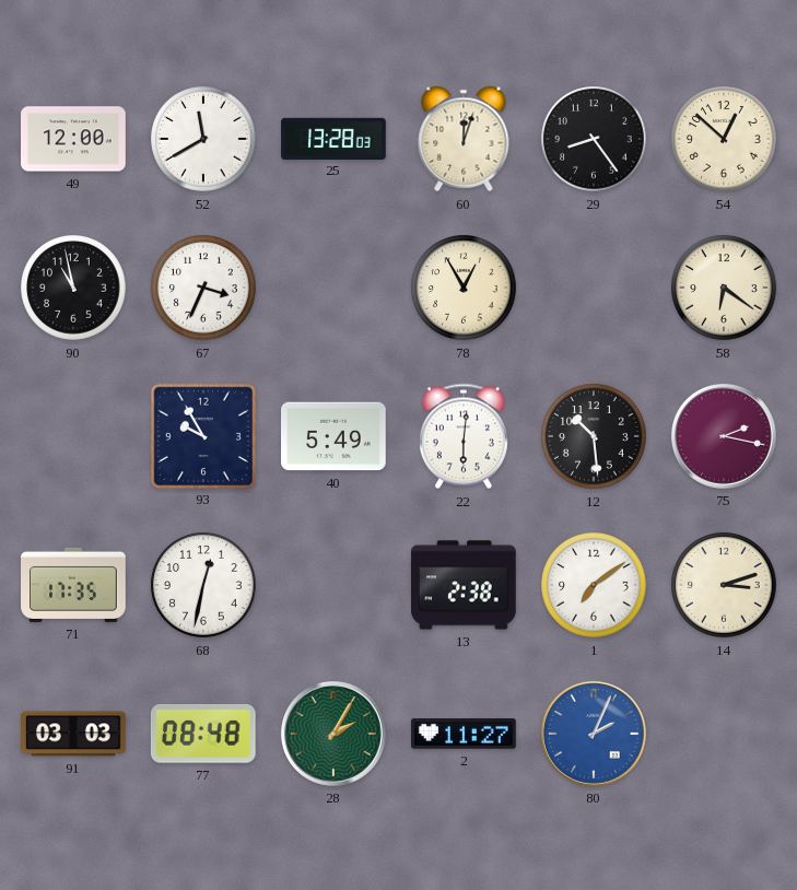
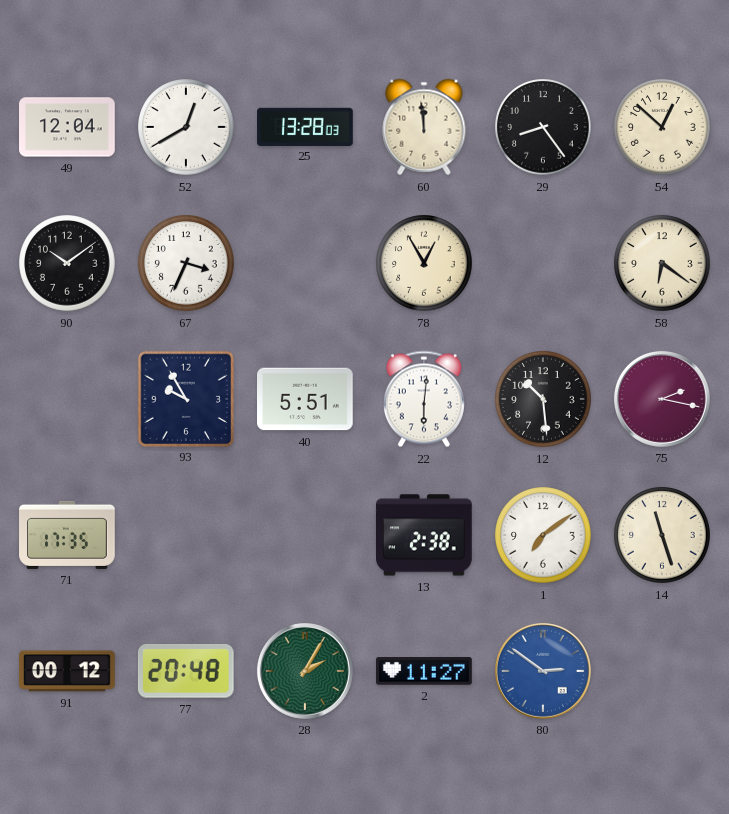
49: 12:00 -> 12:04
52: 11:40 -> 12:40
60: 12:03 -> 11:59
90: 10:58 -> 10:09
40: 5:49 -> 5:51
68: 12:32 -> none
14: 3:12 -> 11:27
91: 03:03 -> 00:12
77: 08:48 -> 20:48
80: 2:04 -> 2:51
